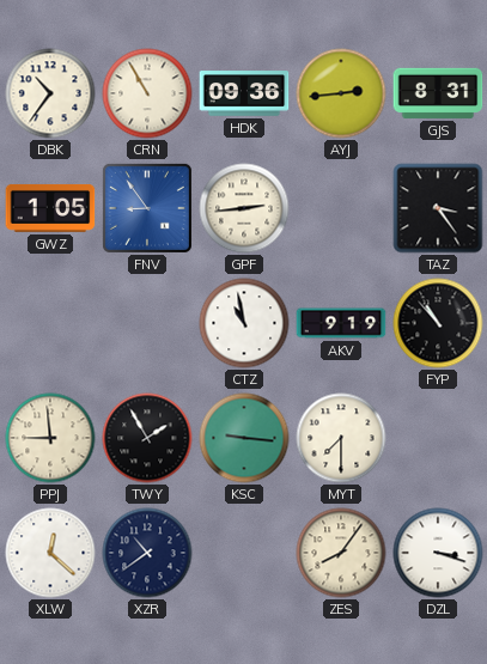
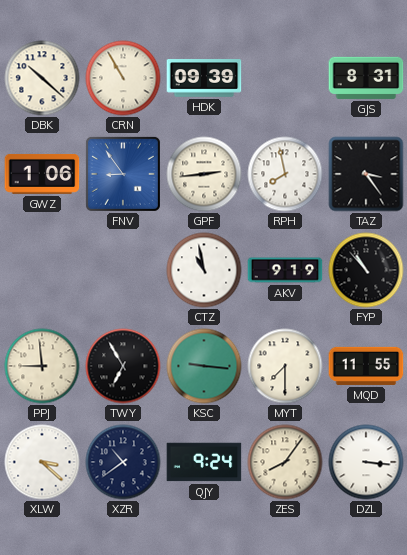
DBK: 10:36 -> 10:22
HDK: 09:36 -> 09:39
AYJ: 2:44 -> none
GWZ: 1:05 -> 1:06
RPH: none -> 7:58
TWY: 1:55 -> 6:55
MQD: none -> 11:55
XLW: 12:22 -> 3:22
QJY: none -> 9:24
DZL: 3:18 -> 3:16
